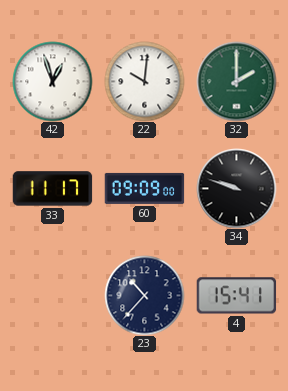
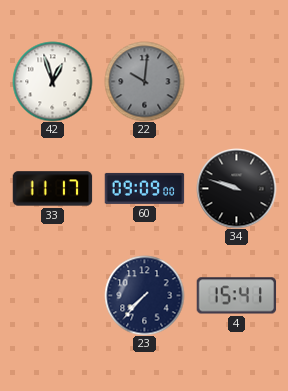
22 dial: white -> grey
32: 2:00 -> none
23: 10:37 -> 7:37
